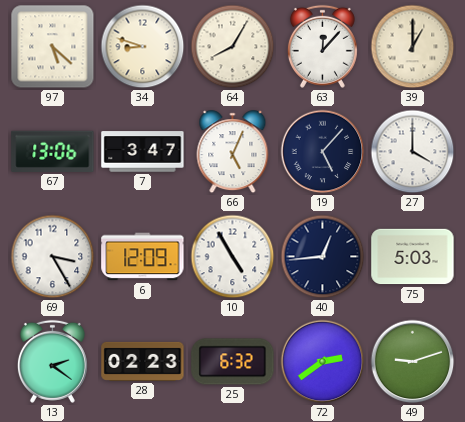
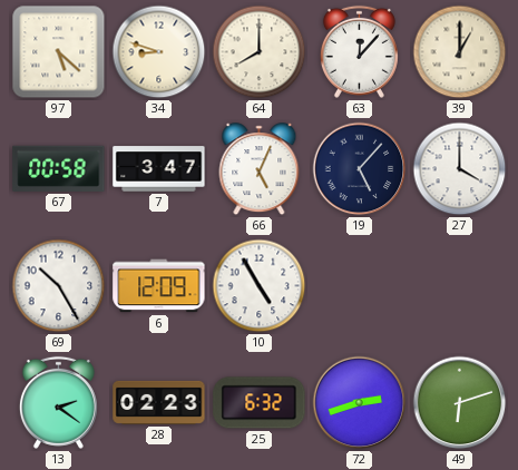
64: 8:05 -> 8:00
67: 13:06 -> 00:58
69: 3:25 -> 10:25
40: 12:44 -> none
75: 5:03 -> none
72: 2:39 -> 2:42
49: 9:12 -> 6:12
